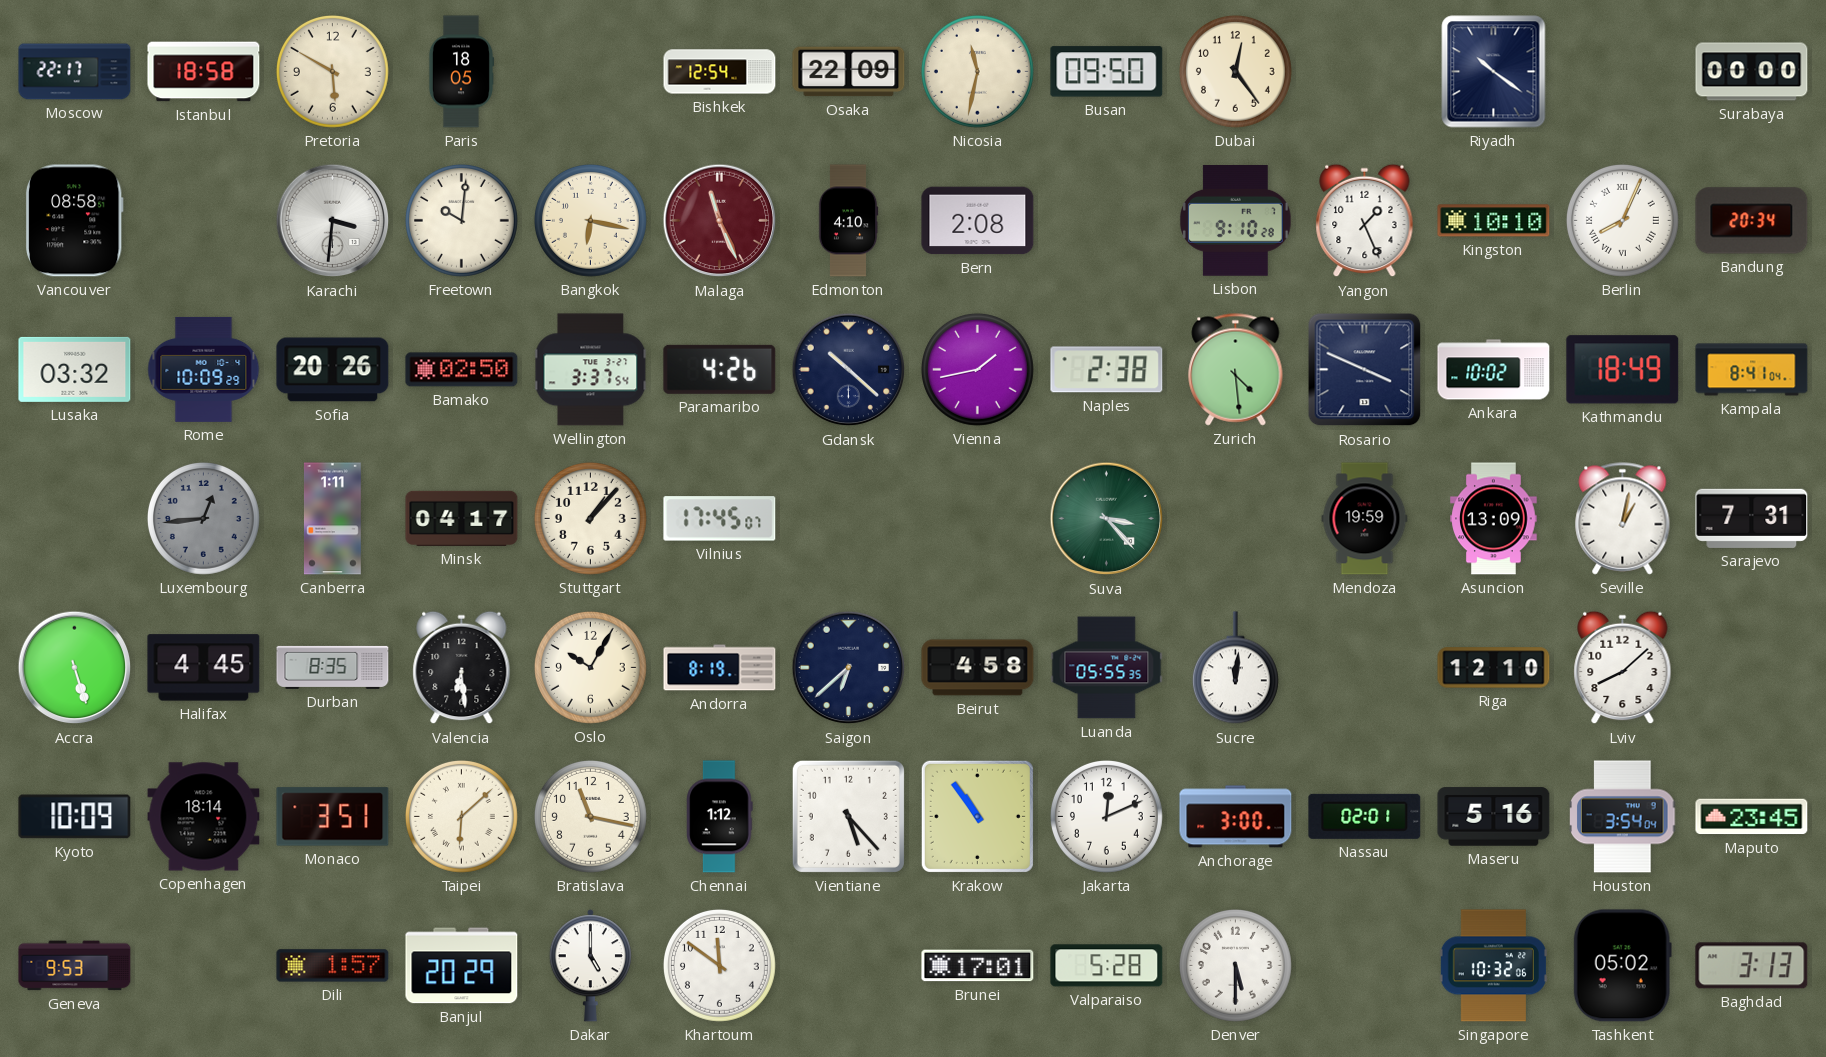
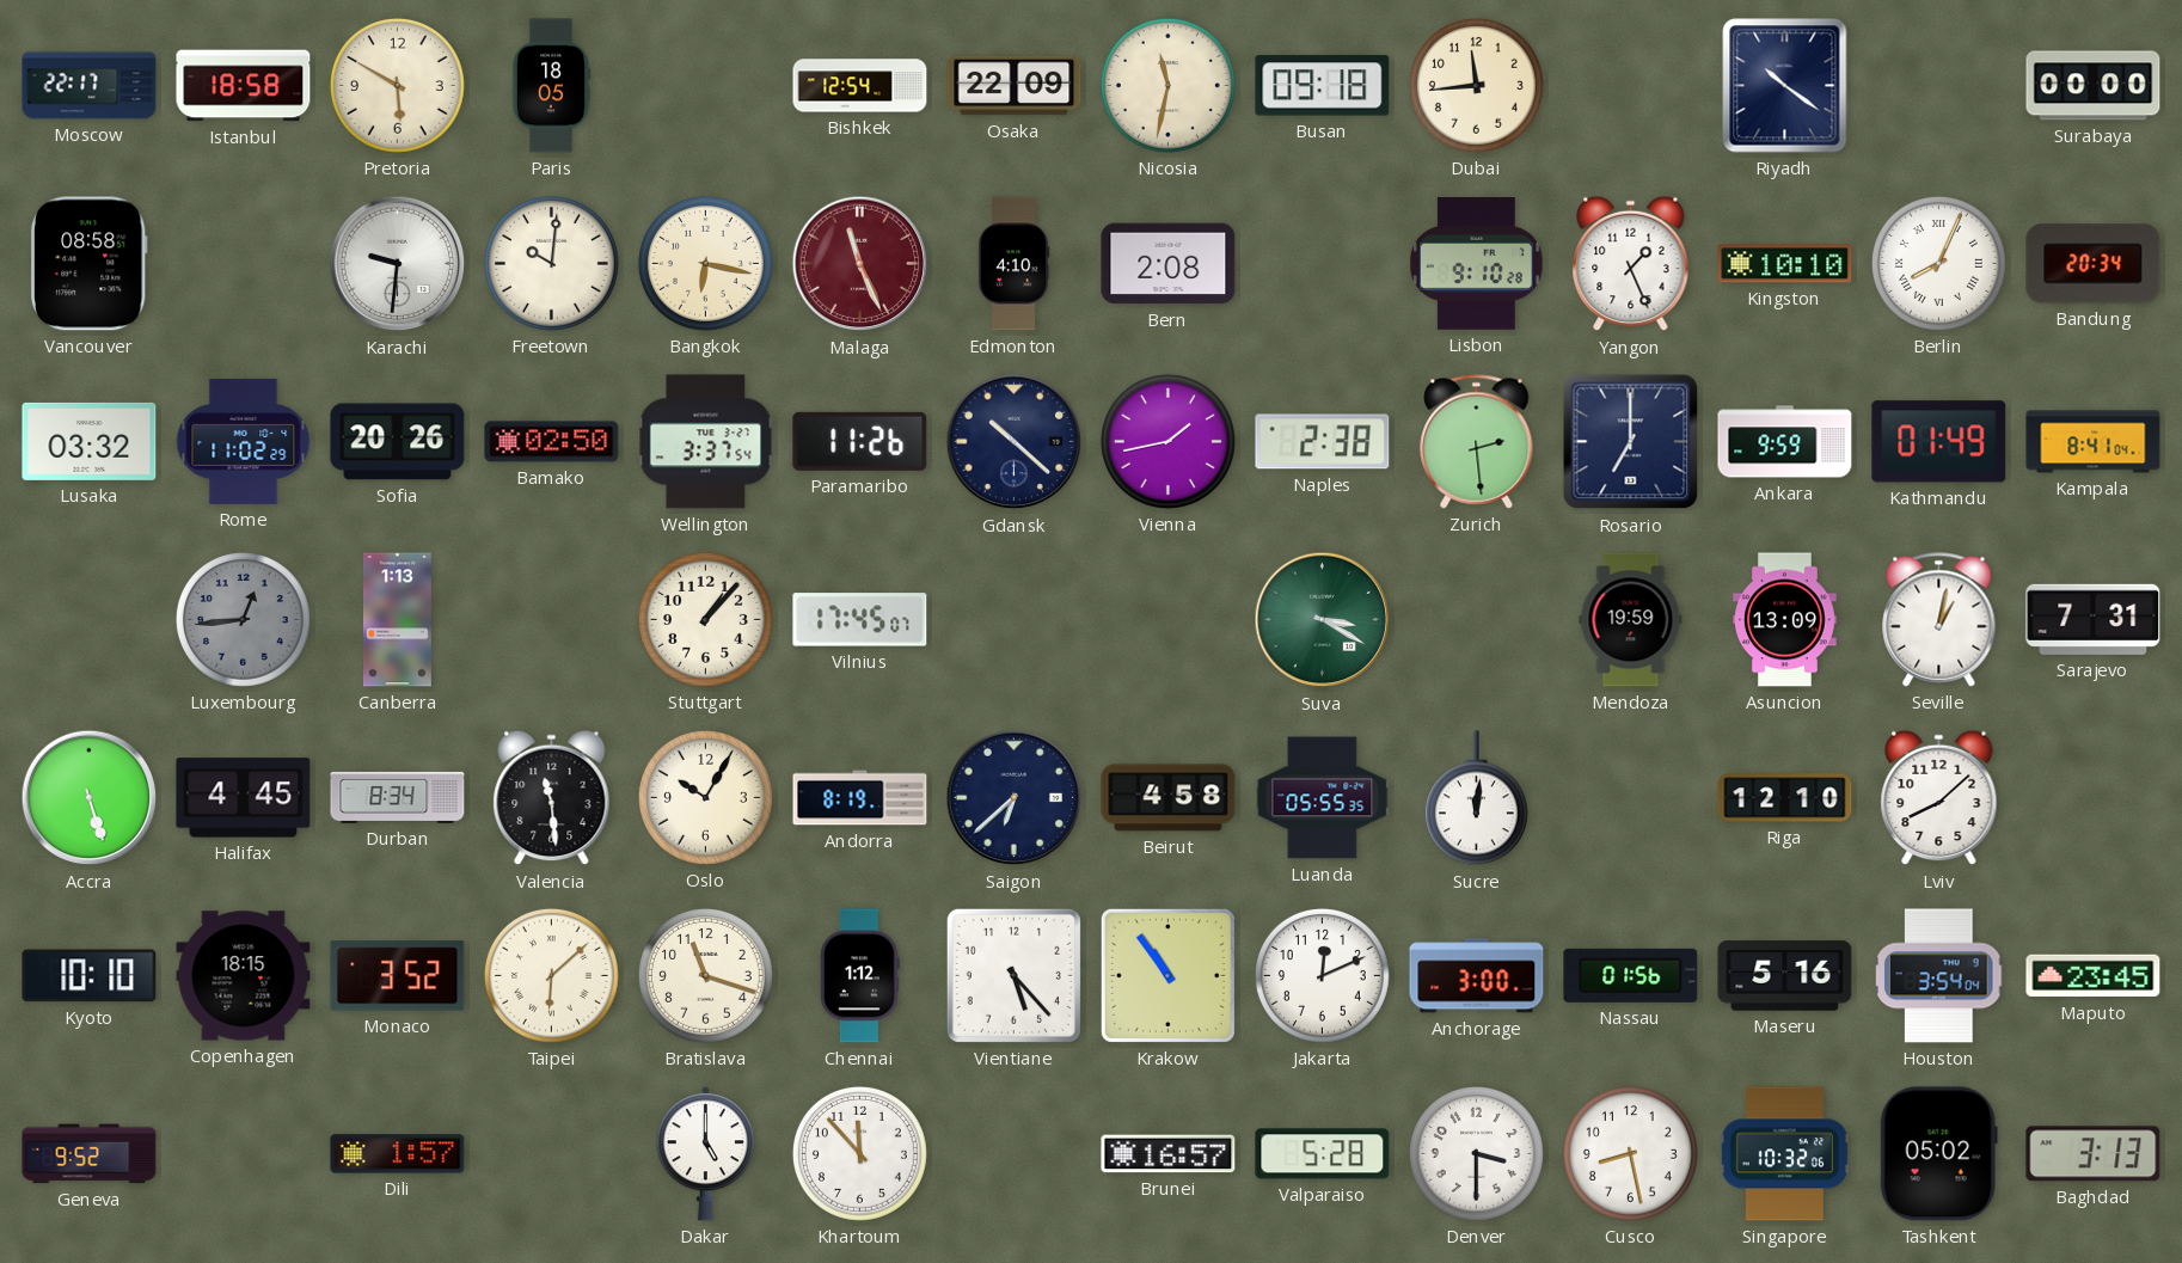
Busan: 09:50 -> 09:18
Dubai: 12:24 -> 11:44
Karachi: 3:31 -> 9:31
Rome: 10:09 -> 11:02
Paramaribo: 4:26 -> 11:26
Zurich: 4:29 -> 2:29
Rosario: 3:49 -> 7:00
Ankara: 10:02 -> 9:59
Kathmandu: 18:49 -> 01:49
Canberra: 1:11 -> 1:13
Minsk: 04:17 -> none
Suva: 3:23 -> 3:20
Durban: 8:35 -> 8:34
Valencia: 6:29 -> 11:29
Kyoto: 10:09 -> 10:10
Copenhagen: 18:14 -> 18:15
Monaco: 3:51 -> 3:52
Bratislava: 11:17 -> 11:18
Nassau: 02:01 -> 01:56
Geneva: 9:53 -> 9:52
Banjul: 20:29 -> none
Khartoum: 11:51 -> 11:53
Brunei: 17:01 -> 16:57
Denver: 5:30 -> 3:30
Cusco: none -> 8:28
